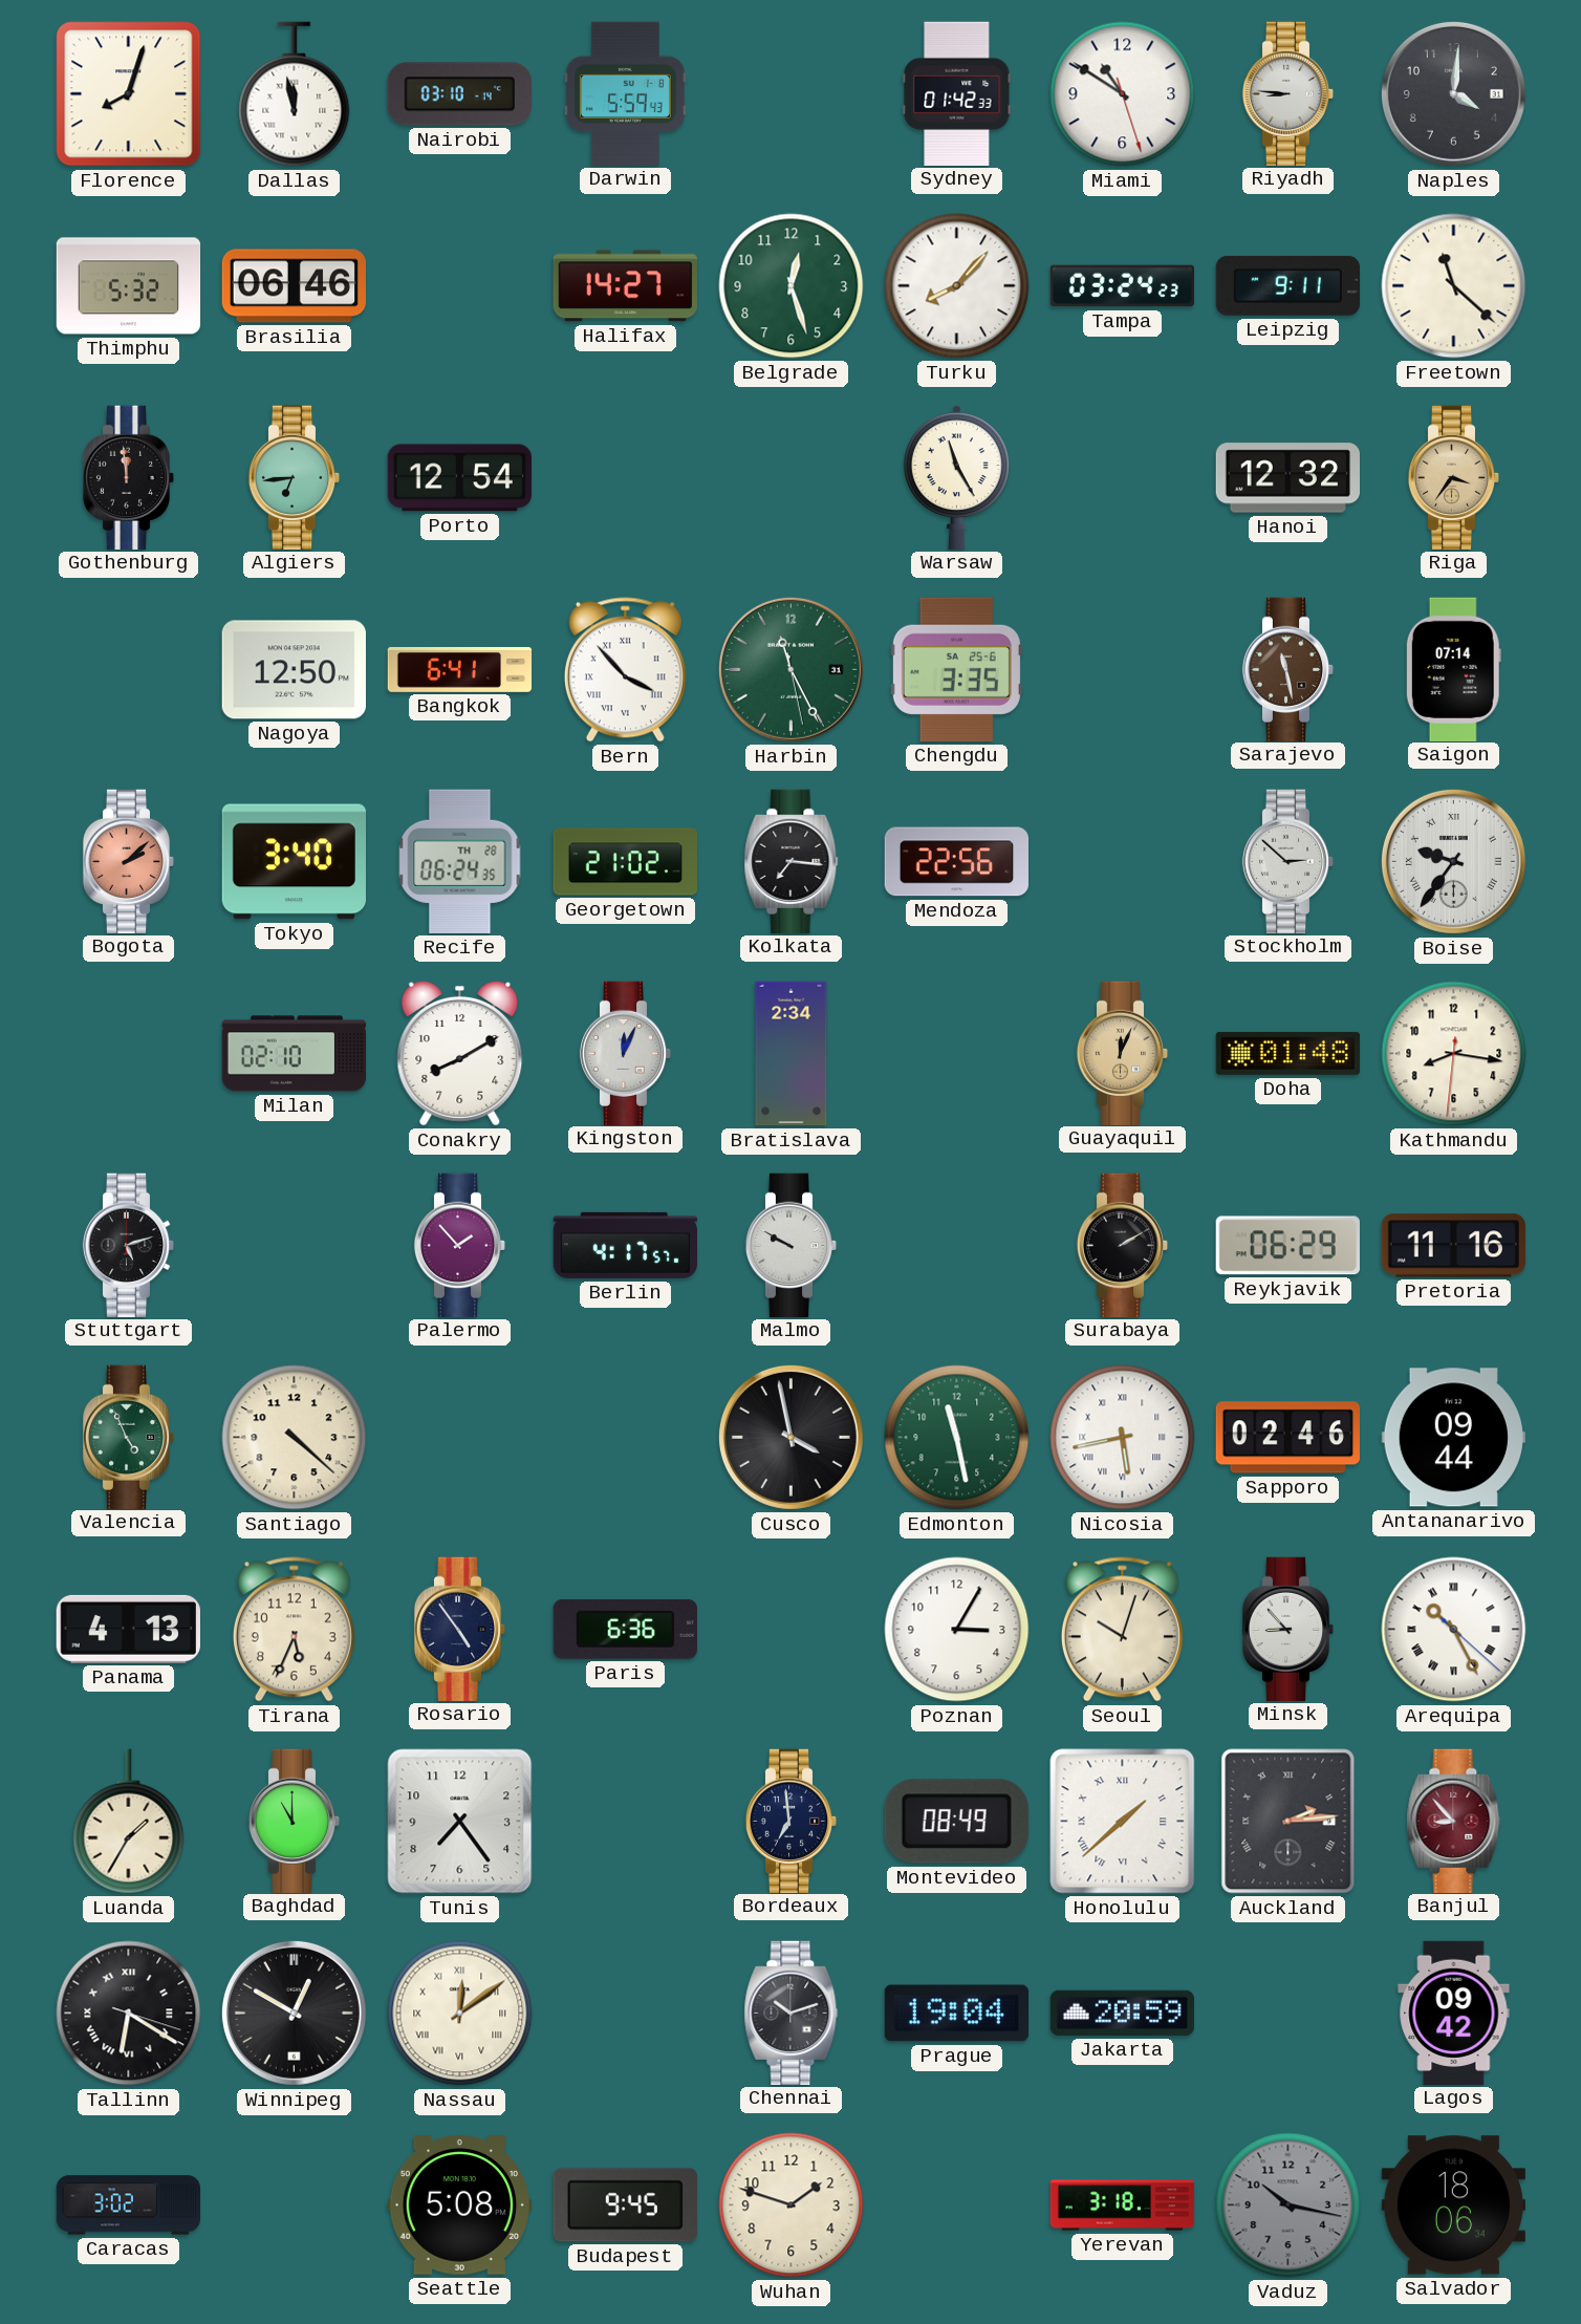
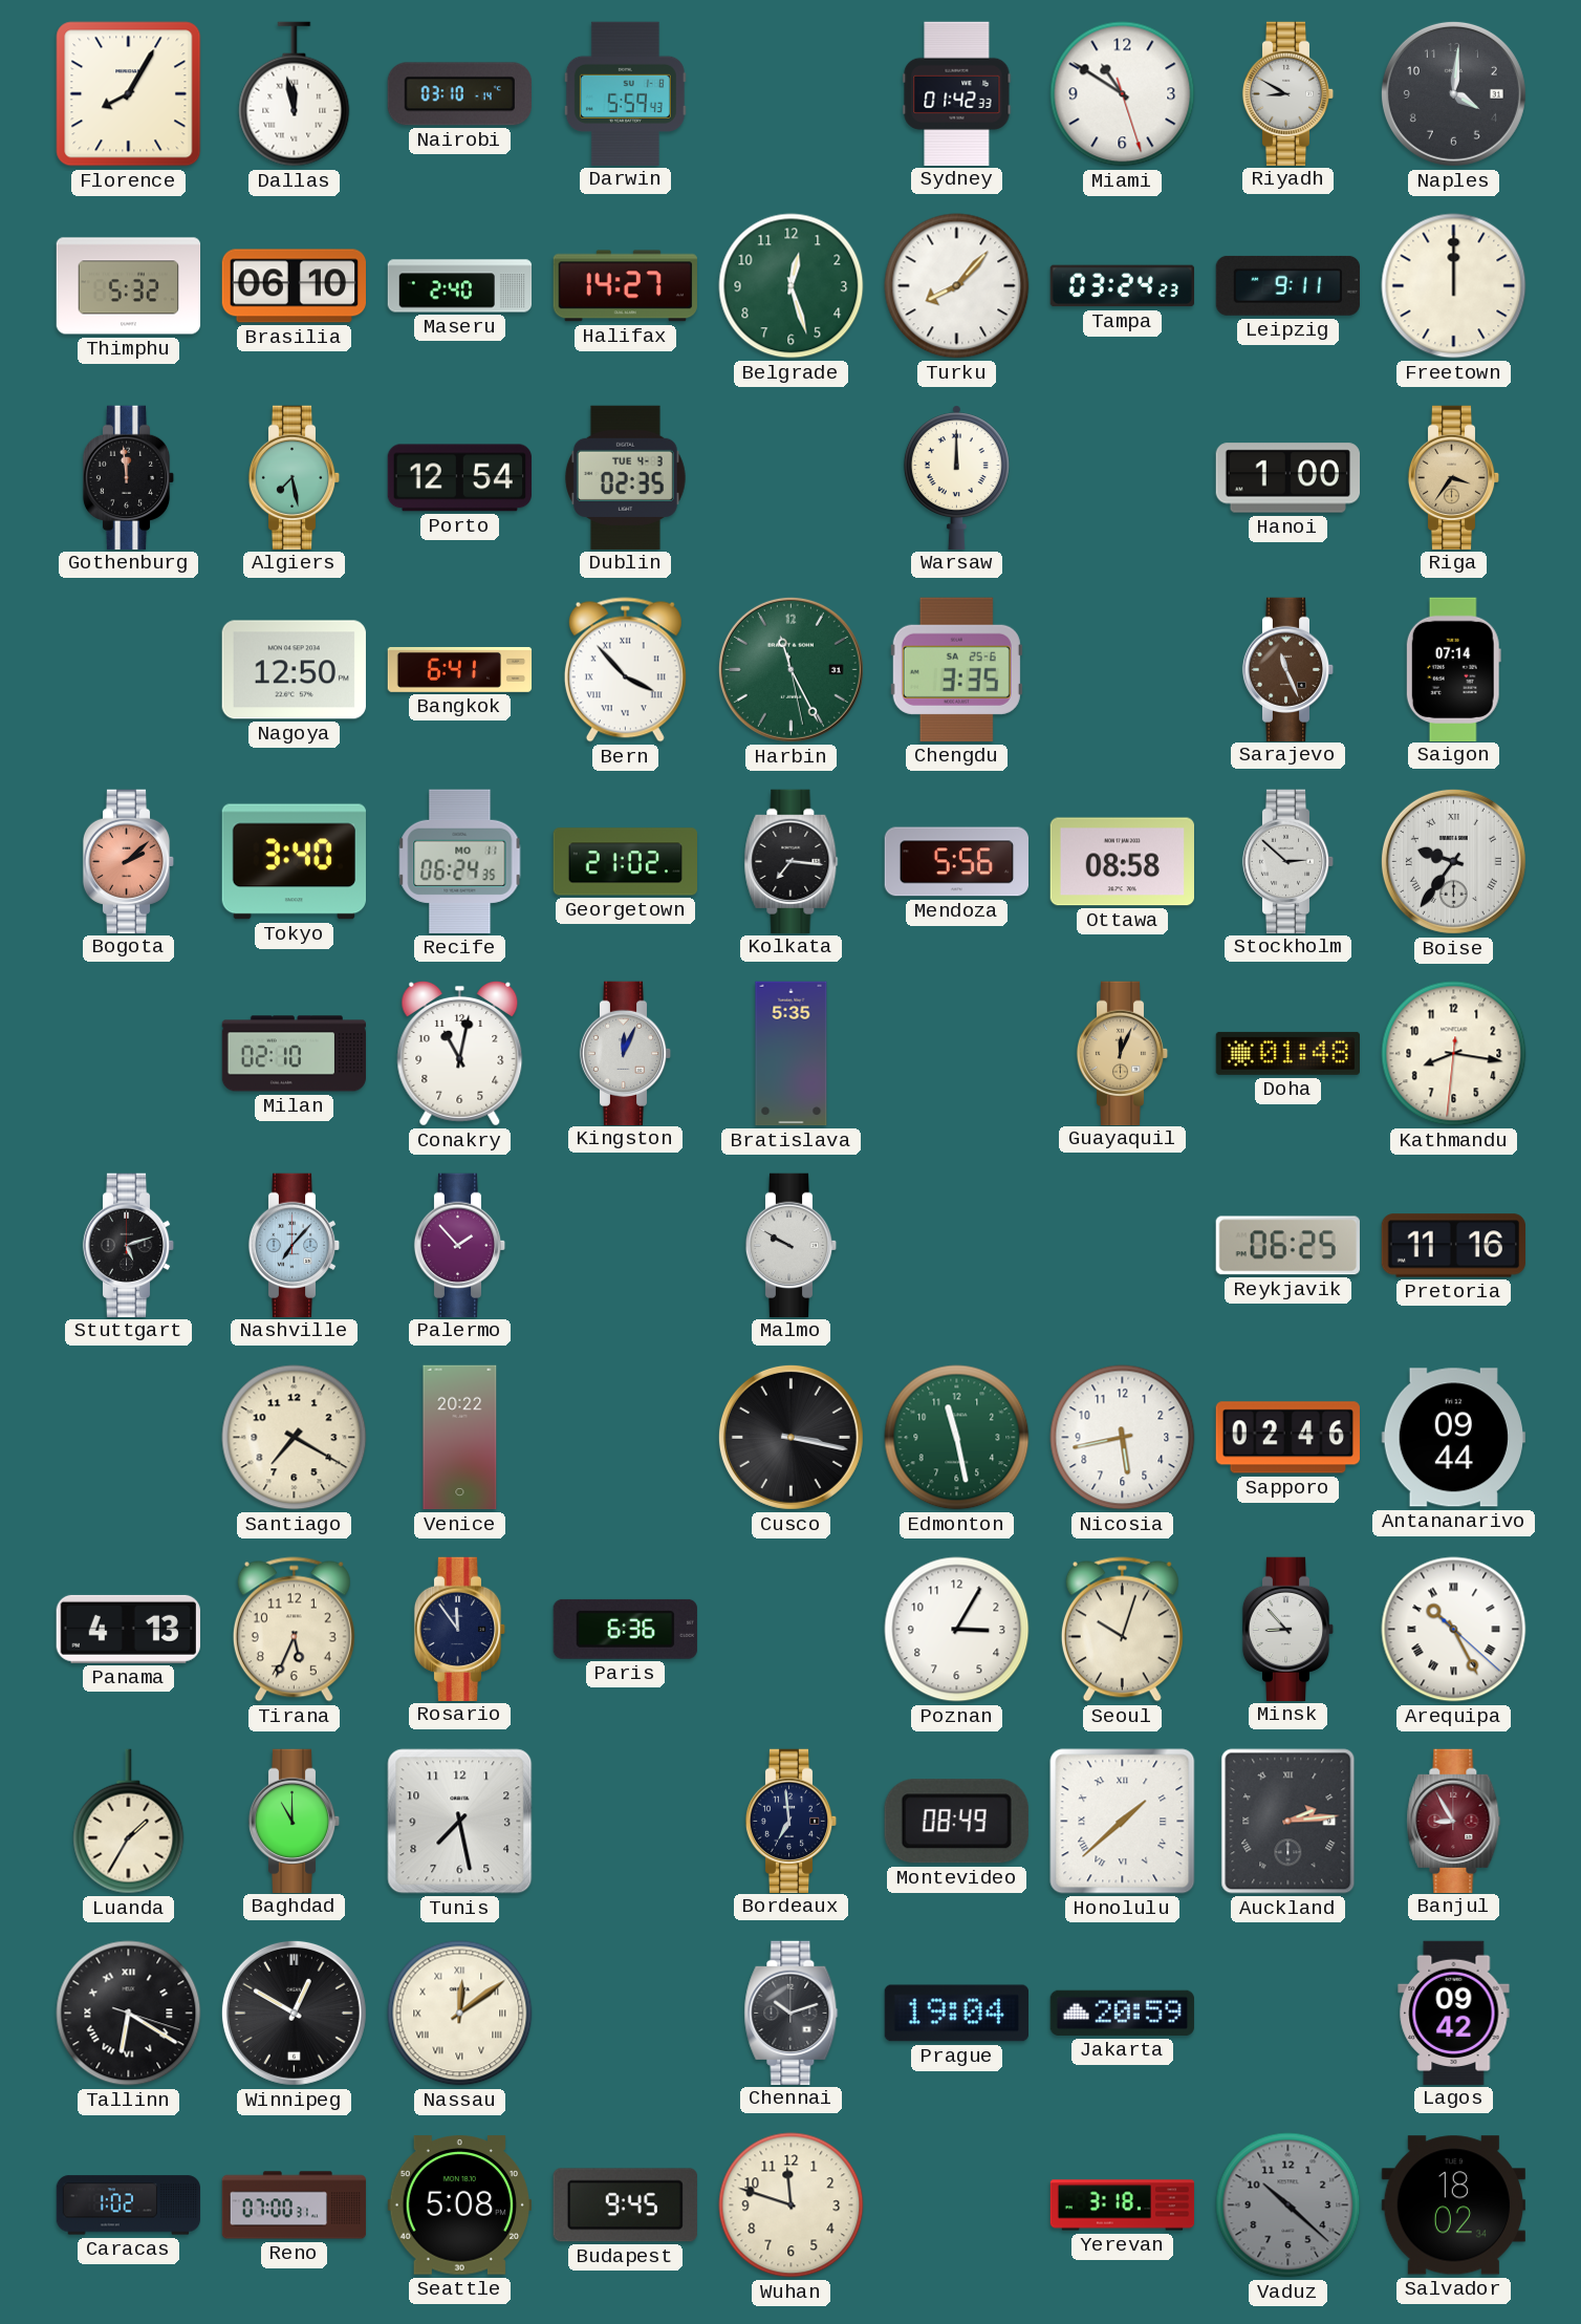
Florence: 8:03 -> 8:05
Riyadh: 8:46 -> 8:50
Brasilia: 06:46 -> 06:10
Maseru: none -> 2:40
Freetown: 11:22 -> 12:00
Algiers: 6:44 -> 7:28
Dublin: none -> 02:35
Warsaw: 11:25 -> 12:00
Hanoi: 12:32 -> 1:00
Sarajevo: 11:28 -> 11:26
Recife date: TH 28 -> MO 11
Mendoza: 22:56 -> 5:56
Ottawa: none -> 08:58
Conakry: 8:10 -> 11:02
Bratislava: 2:34 -> 5:35
Nashville: none -> 7:07
Berlin: 4:17 -> none
Surabaya: 2:10 -> none
Reykjavik: 06:29 -> 06:25
Valencia: 4:56 -> none
Santiago: 4:22 -> 7:20
Venice: none -> 20:22
Cusco: 3:58 -> 3:17
Nicosia numerals: Roman -> Arabic
Rosario: 4:54 -> 11:54
Tunis: 7:24 -> 7:28
Banjul: 8:53 -> 8:55
Caracas: 3:02 -> 1:02
Reno: none -> 07:00
Wuhan: 1:48 -> 11:48
Vaduz: 10:17 -> 10:22
Salvador: 18:06 -> 18:02
